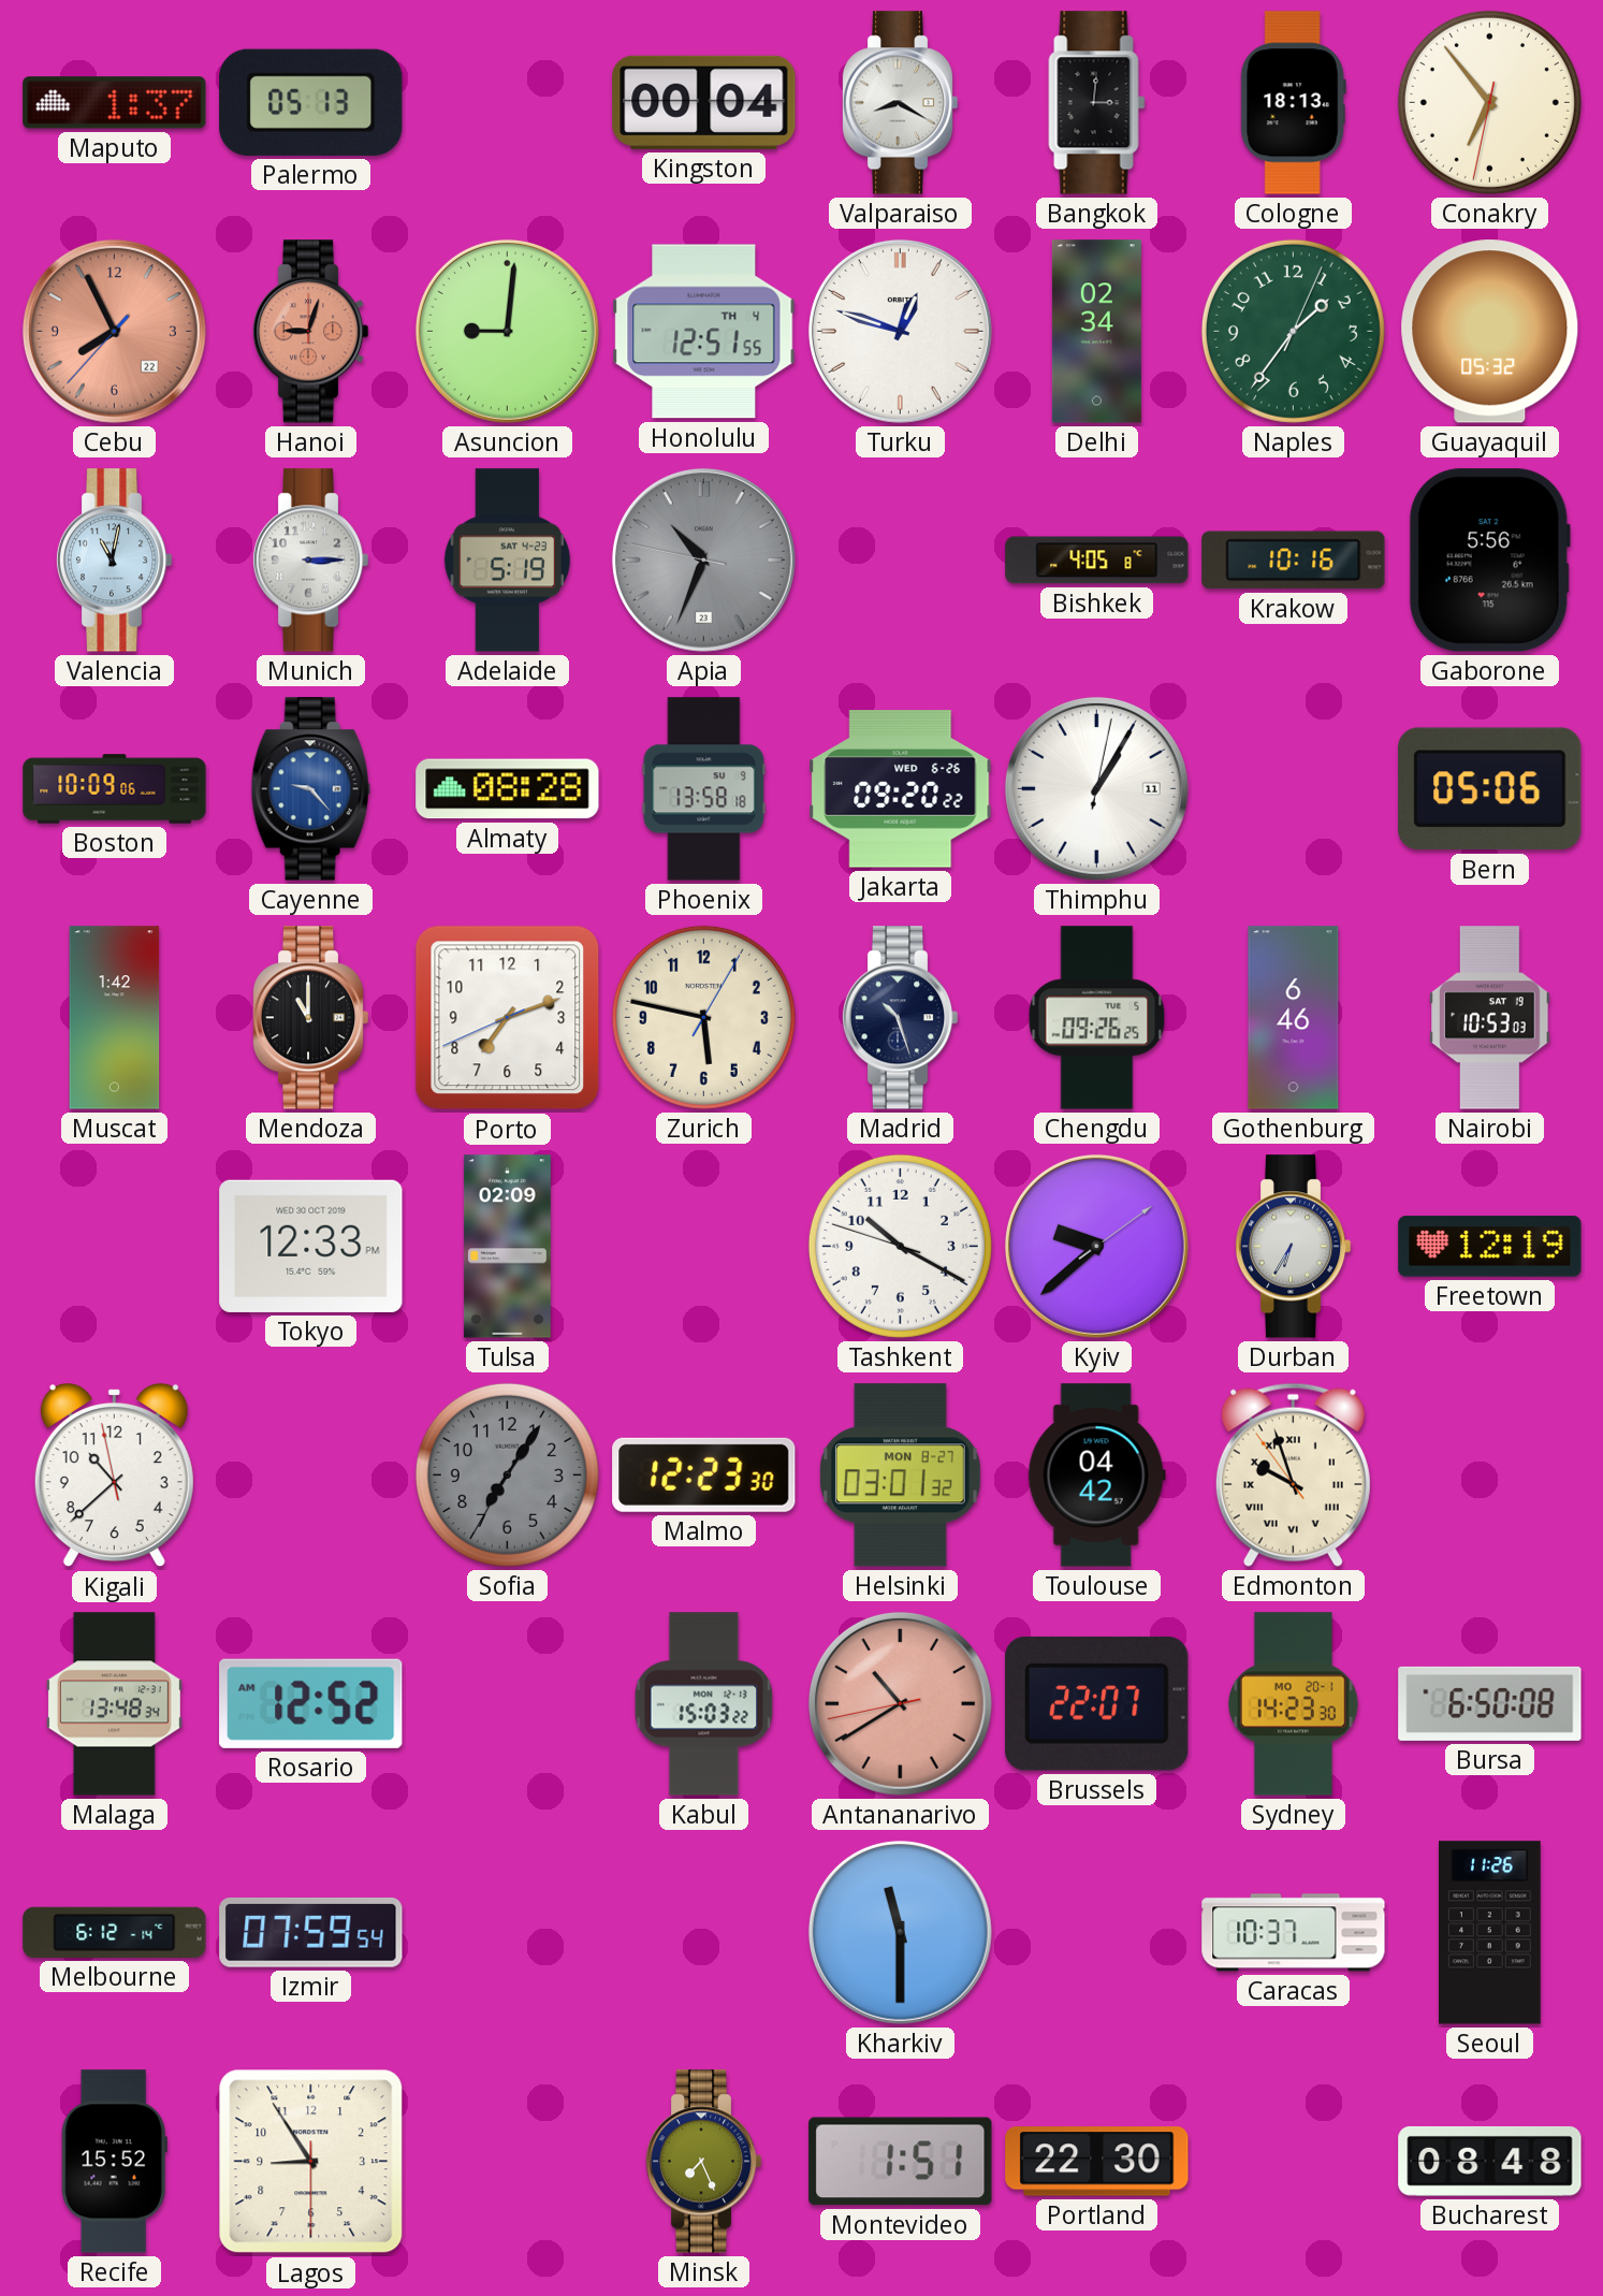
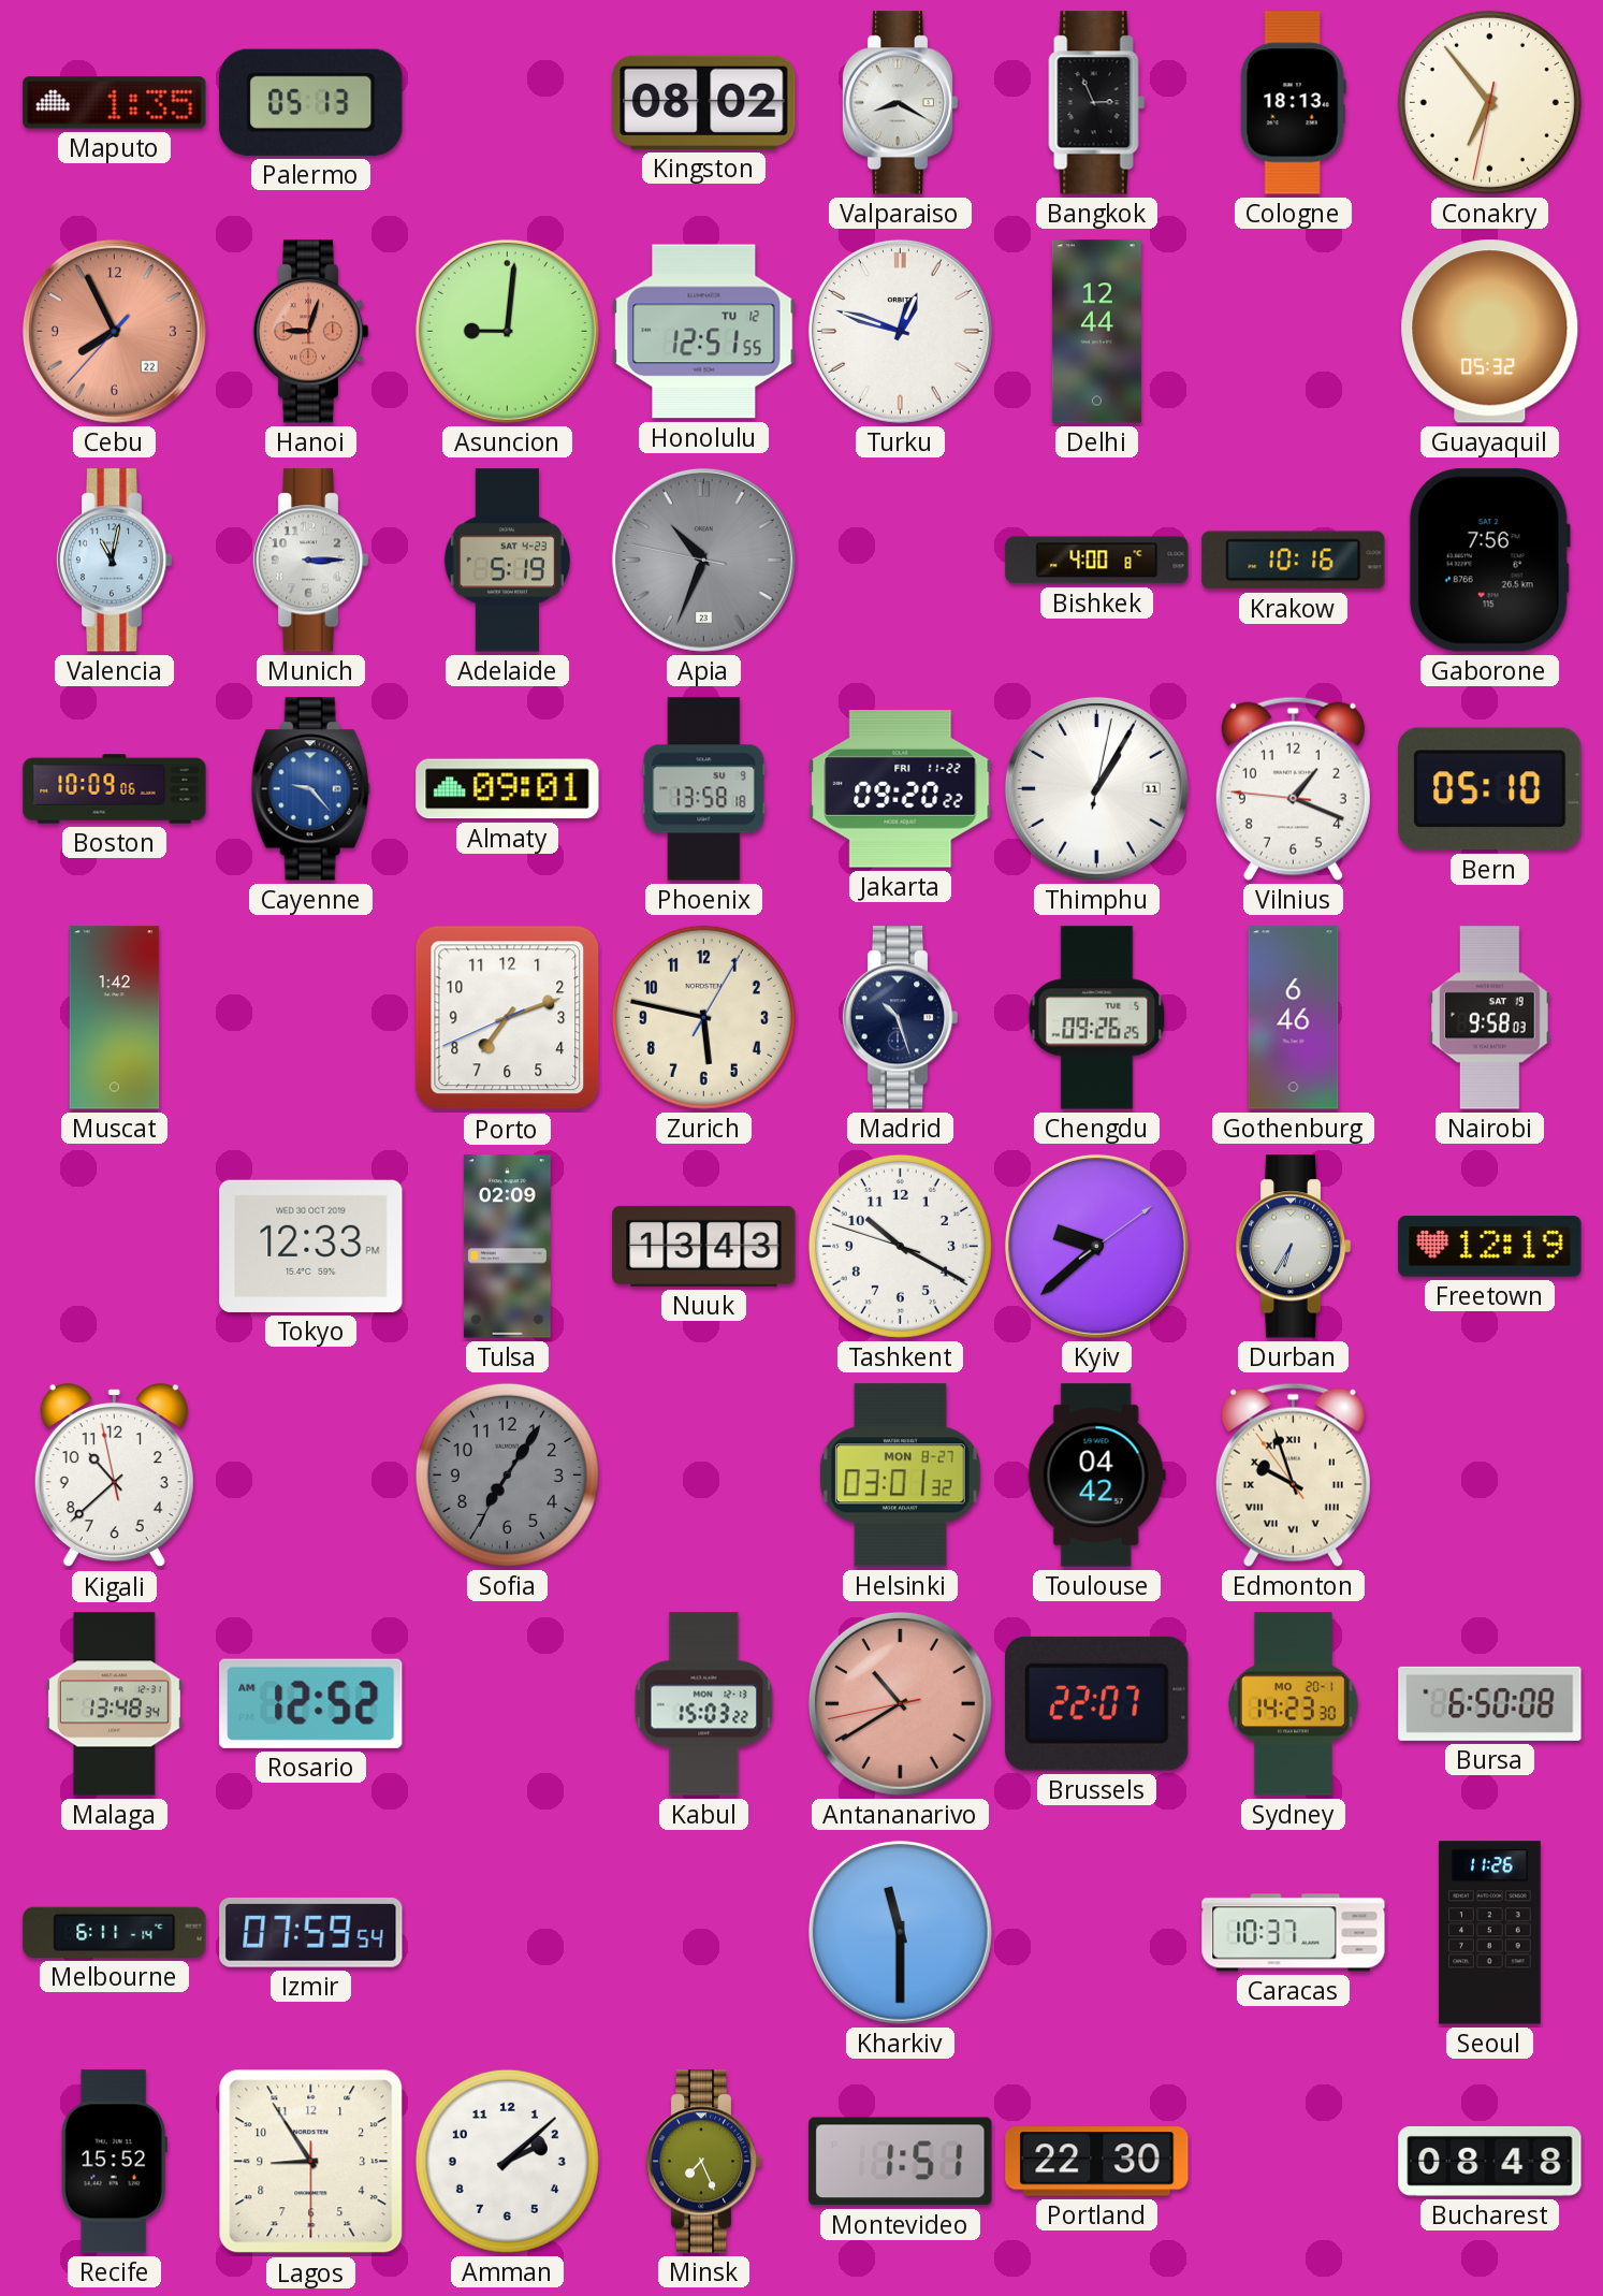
Maputo: 1:37 -> 1:35
Kingston: 00:04 -> 08:02
Bangkok: 3:01 -> 2:56
Honolulu date: TH 4 -> TU 12
Delhi: 02:34 -> 12:44
Naples: 1:36 -> none
Bishkek: 4:05 -> 4:00
Gaborone: 5:56 -> 7:56
Almaty: 08:28 -> 09:01
Jakarta date: WED 6-26 -> FRI 11-22
Vilnius: none -> 1:18
Bern: 05:06 -> 05:10
Mendoza: 11:00 -> none
Nairobi: 10:53 -> 9:58
Nuuk: none -> 13:43
Malmo: 12:23 -> none
Melbourne: 6:12 -> 6:11
Amman: none -> 2:08
